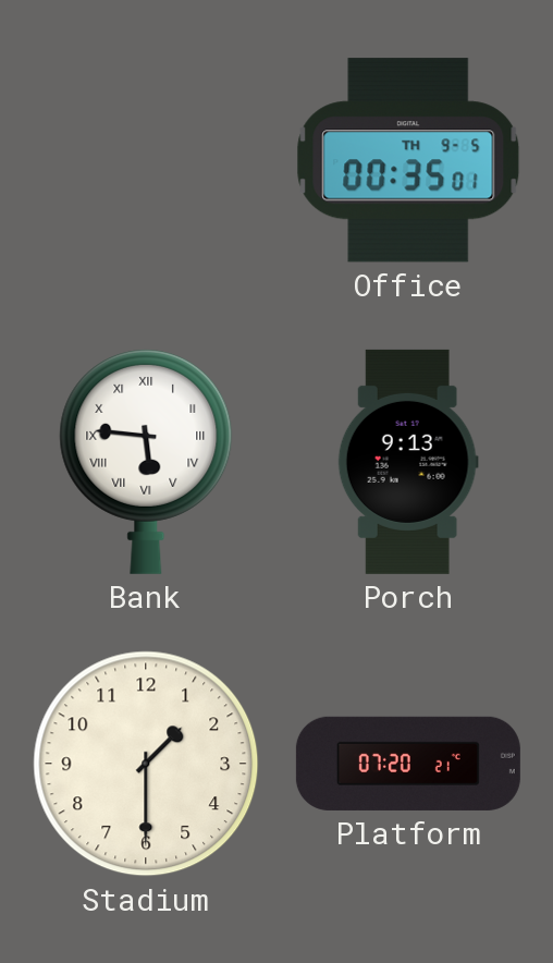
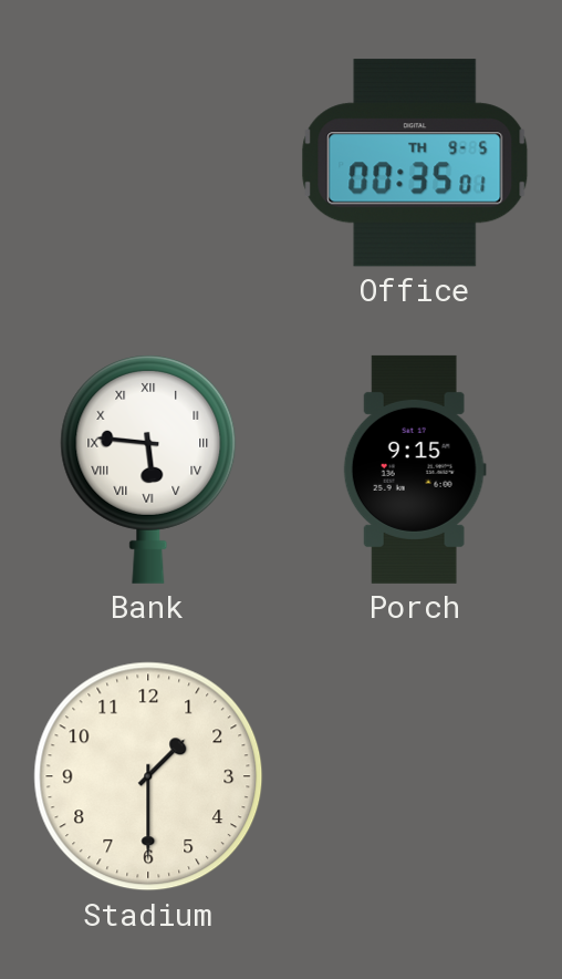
Porch: 9:13 -> 9:15
Platform: 07:20 -> none
